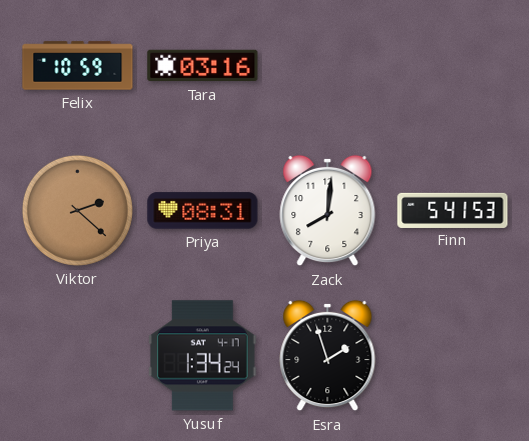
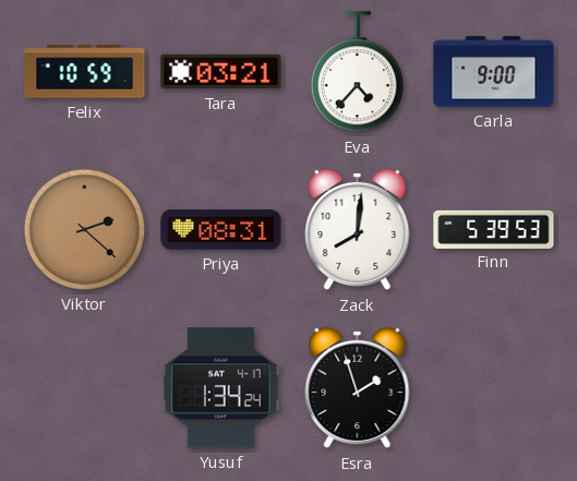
Tara: 03:16 -> 03:21
Eva: none -> 4:37
Carla: none -> 9:00
Finn: 5:41 -> 5:39
